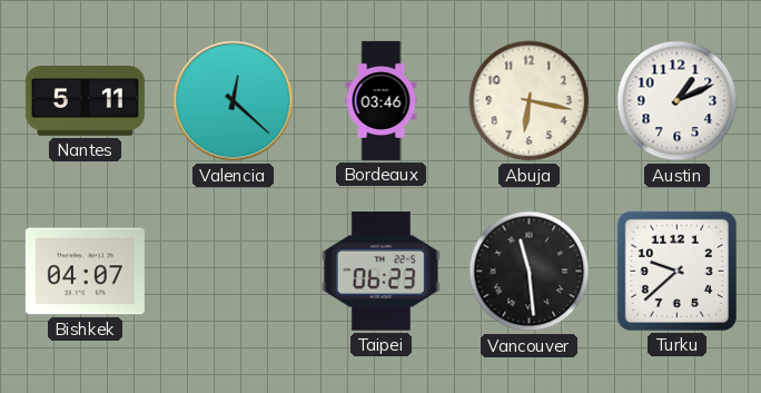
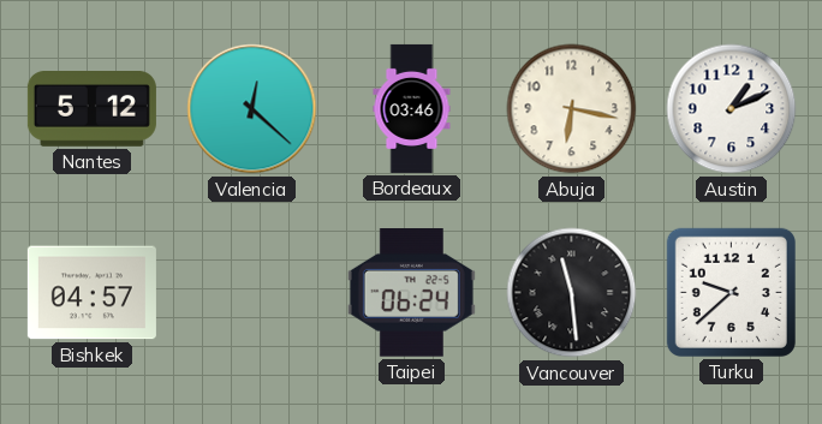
Nantes: 5:11 -> 5:12
Bishkek: 04:07 -> 04:57
Taipei: 06:23 -> 06:24
